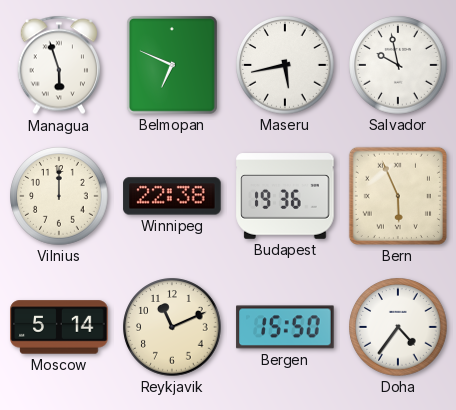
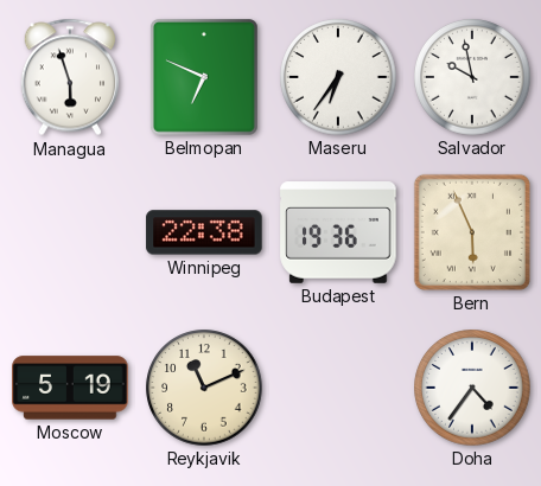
Maseru: 5:43 -> 6:36
Vilnius: 12:00 -> none
Moscow: 5:14 -> 5:19
Bergen: 15:50 -> none
